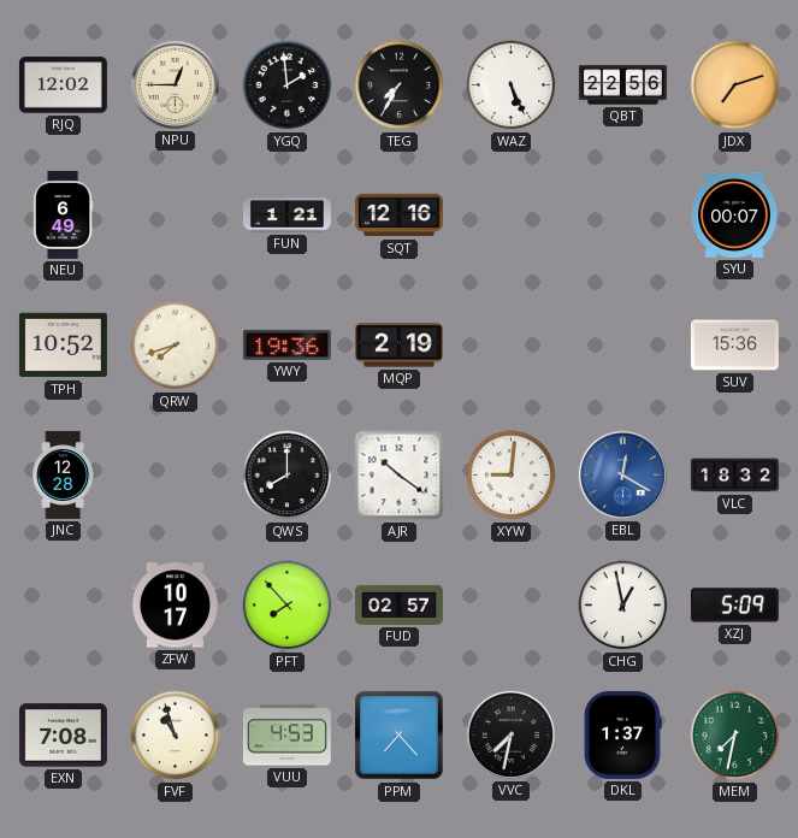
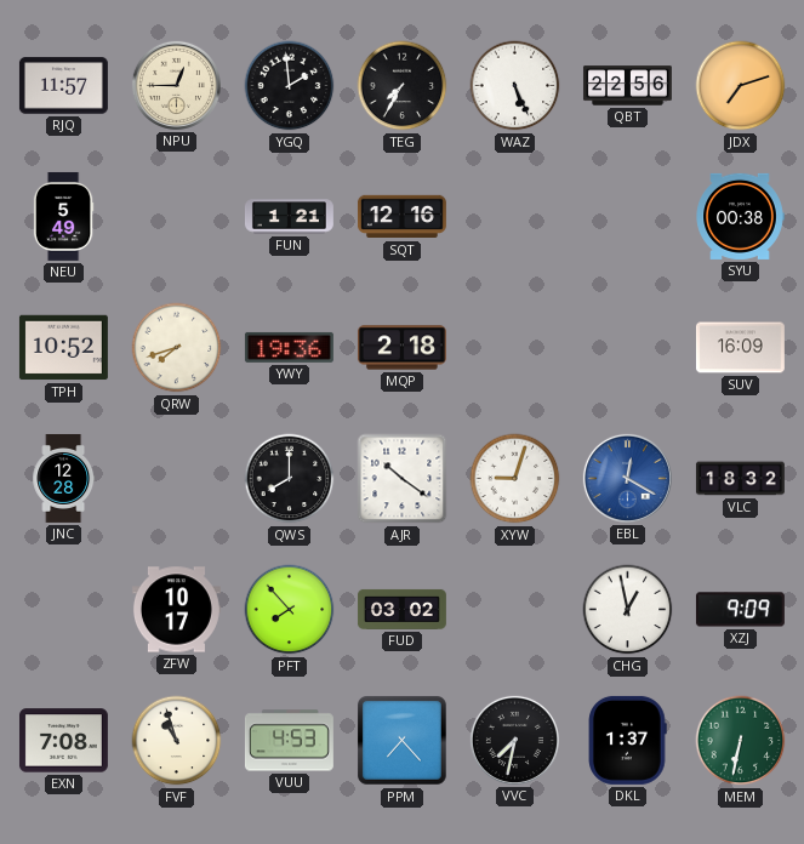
RJQ: 12:02 -> 11:57
NEU: 6:49 -> 5:49
SYU: 00:07 -> 00:38
MQP: 2:19 -> 2:18
SUV: 15:36 -> 16:09
XYW: 9:01 -> 9:03
FUD: 02:57 -> 03:02
XZJ: 5:09 -> 9:09
MEM: 7:32 -> 6:32
